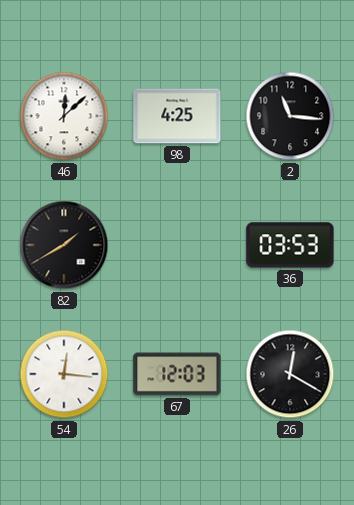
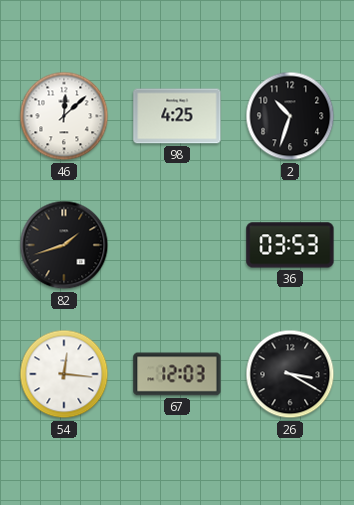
2: 11:16 -> 10:33
82: 1:40 -> 1:42
26: 12:20 -> 3:20
